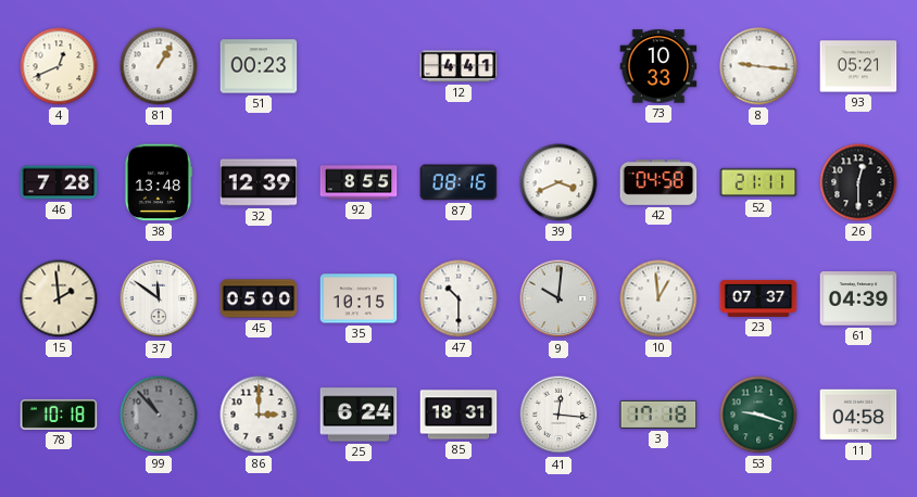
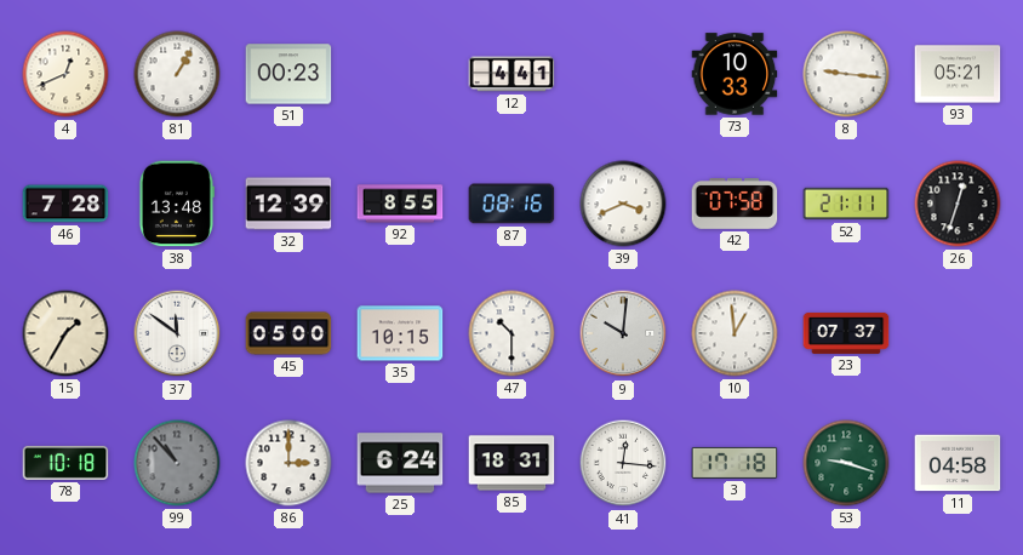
42: 04:58 -> 07:58
26: 12:30 -> 12:33
15: 1:59 -> 1:35
61: 04:39 -> none
